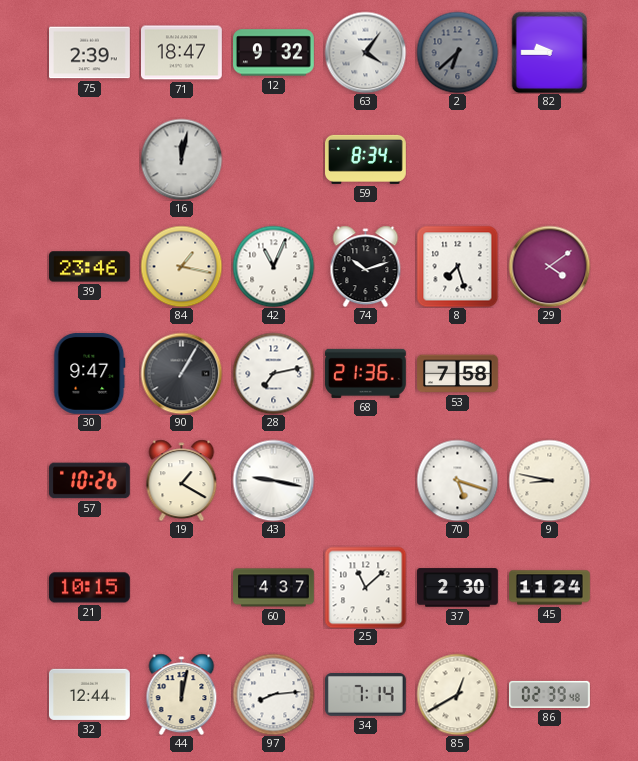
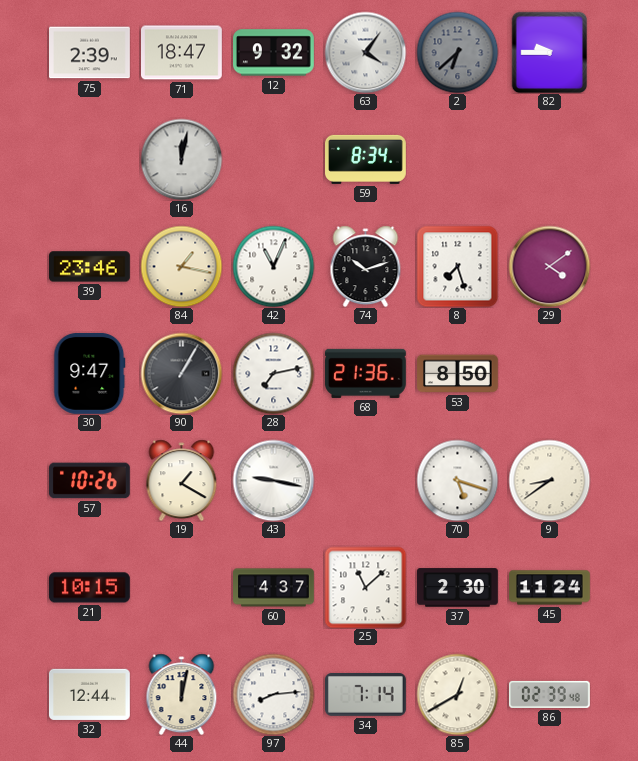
53: 7:58 -> 8:50
9: 8:47 -> 8:39
